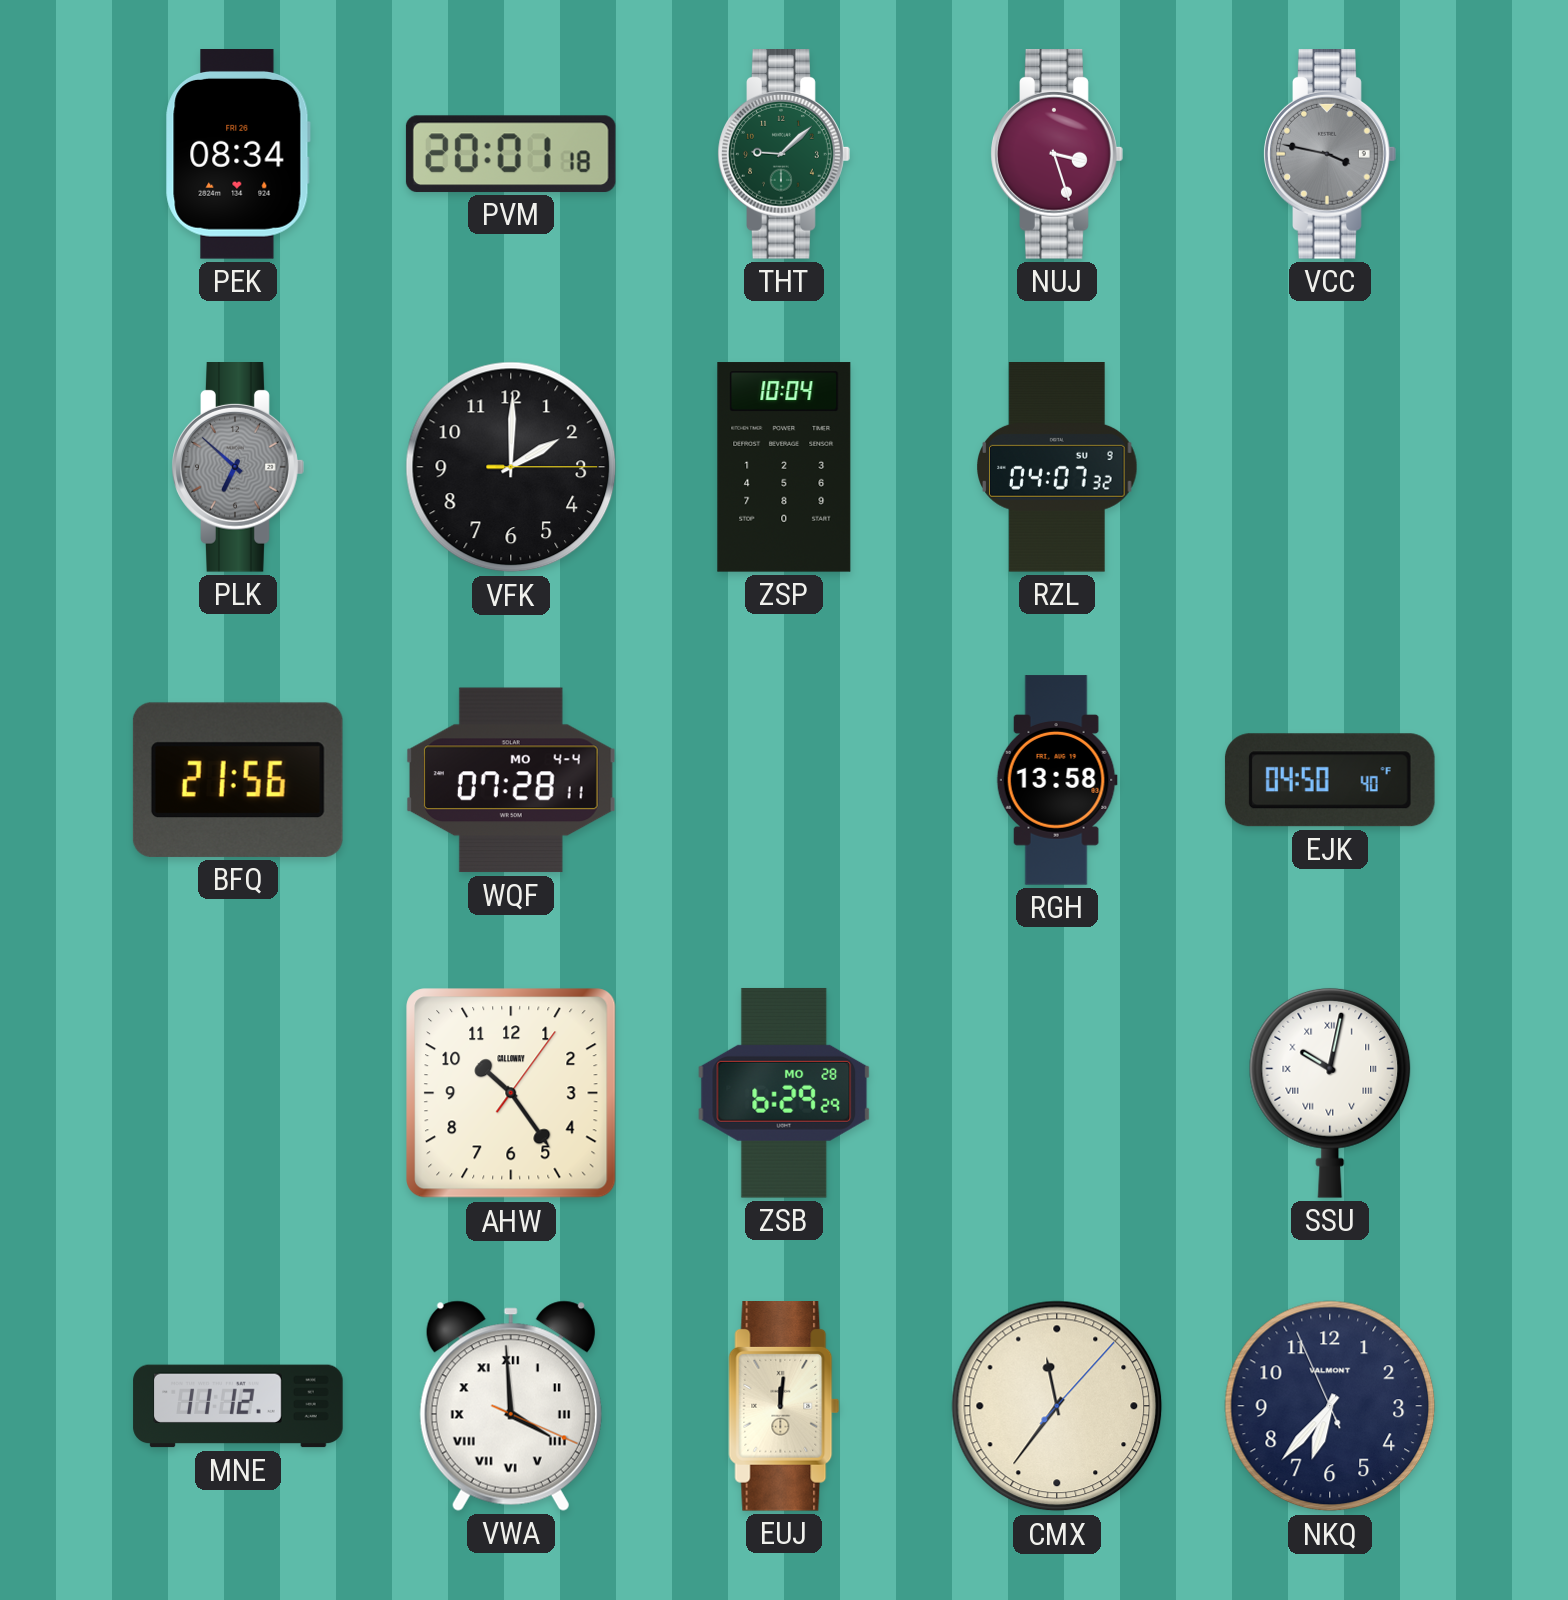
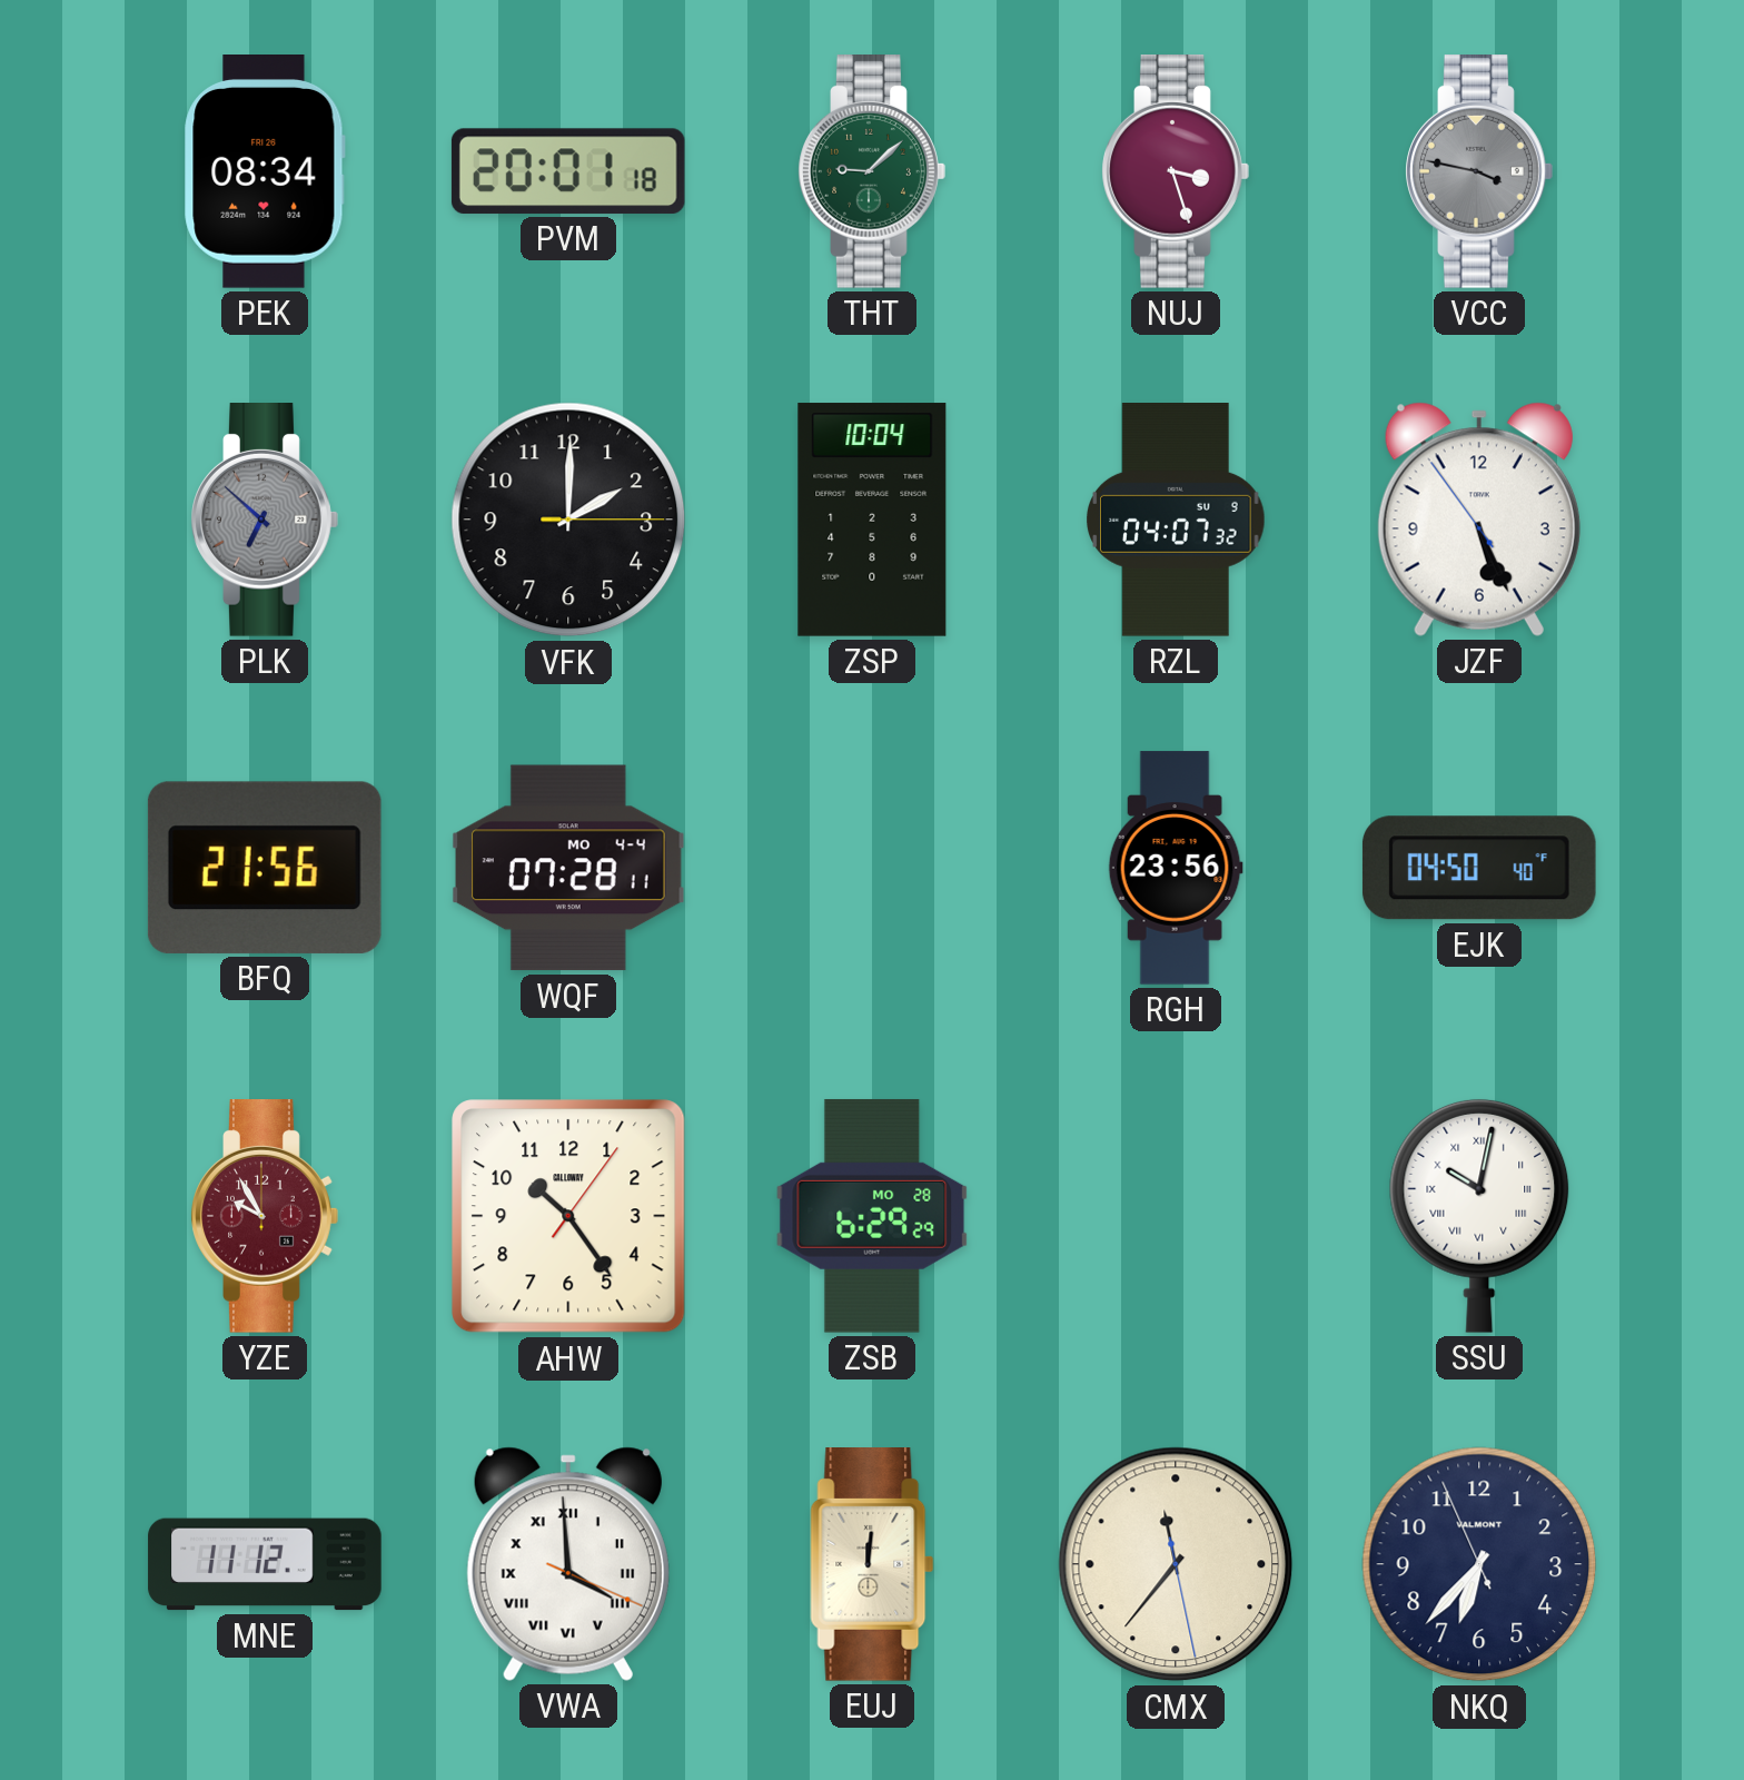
JZF: none -> 5:25
RGH: 13:58 -> 23:56
YZE: none -> 9:55
CMX: 11:36:07 -> 11:36:28
